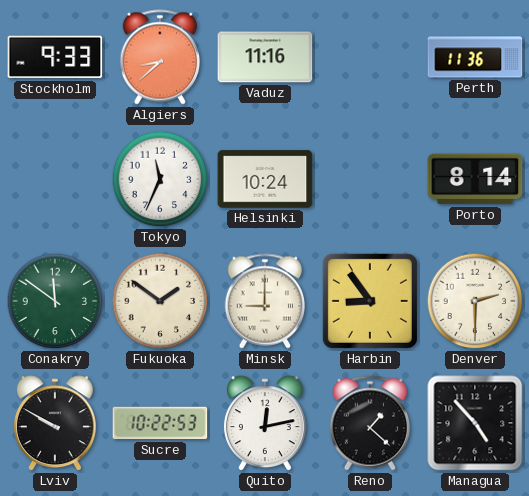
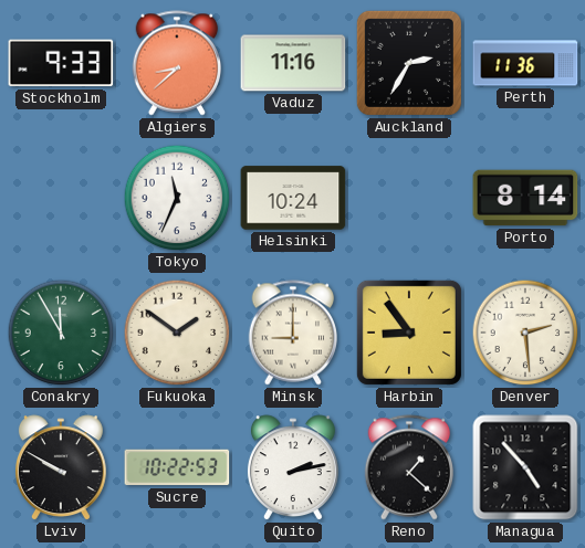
Auckland: none -> 2:35
Conakry: 11:51 -> 11:55
Denver: 2:30 -> 2:29
Quito: 12:13 -> 2:13
